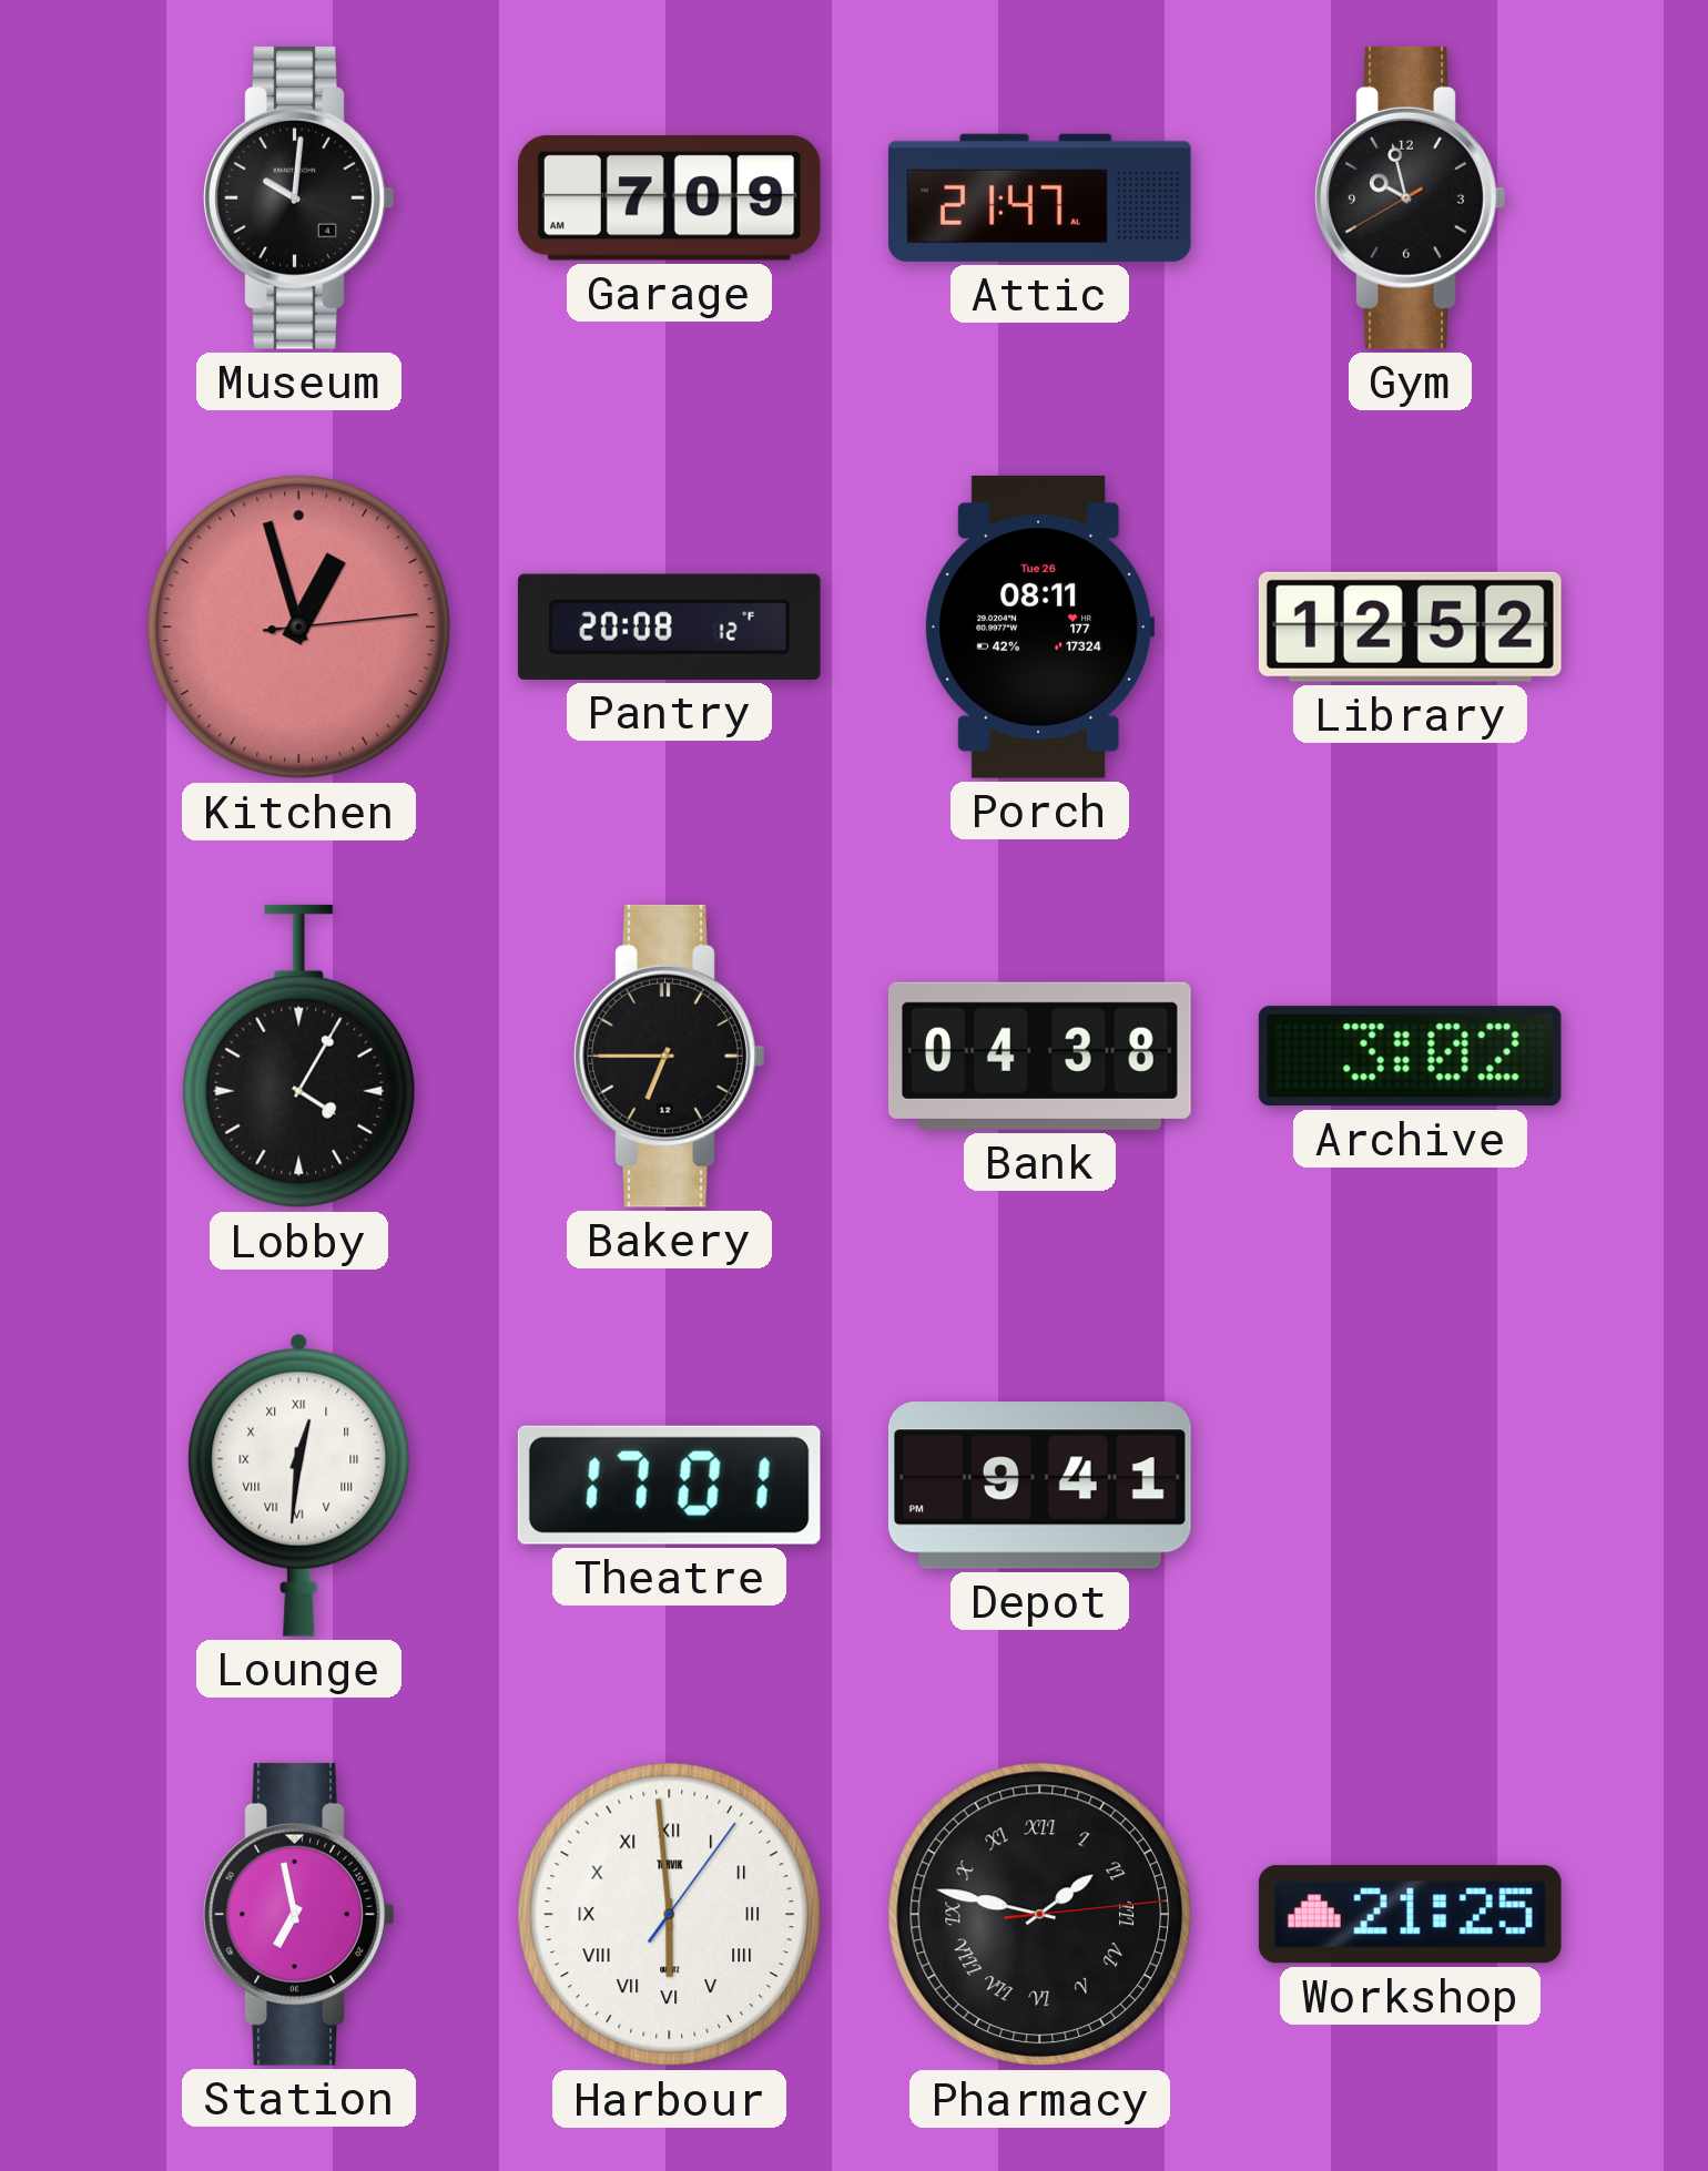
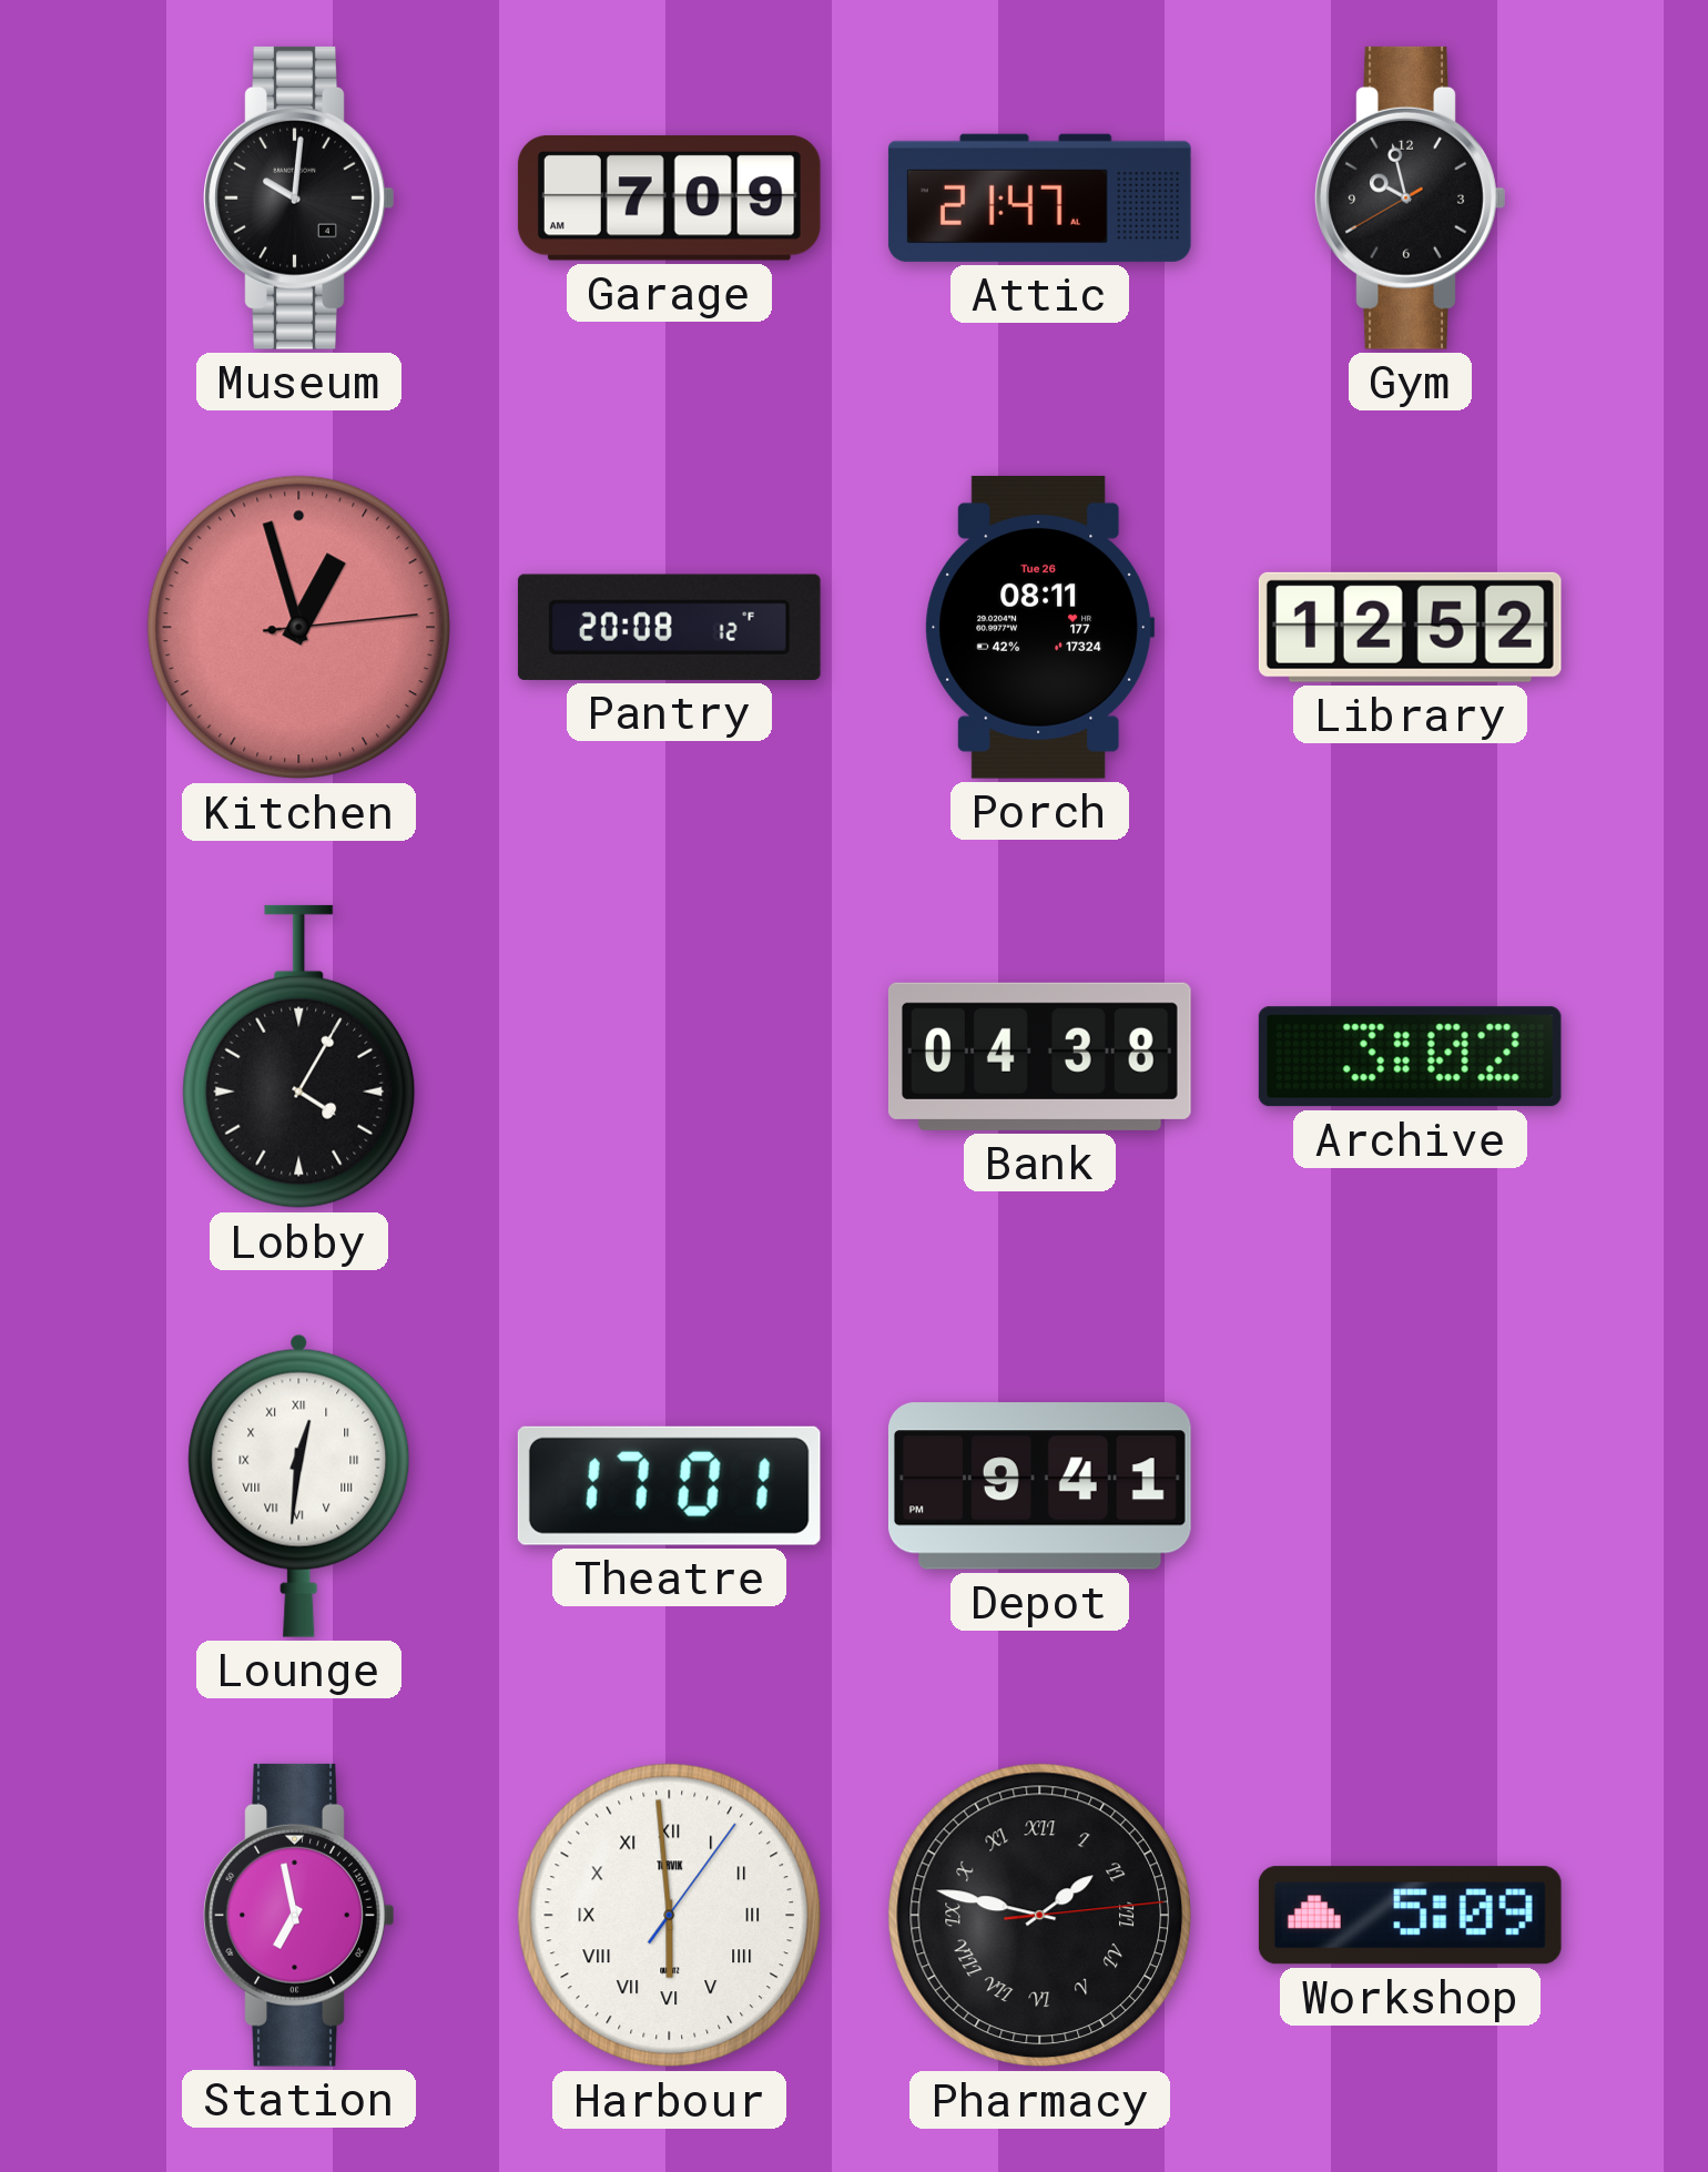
Bakery: 6:45 -> none
Workshop: 21:25 -> 5:09
